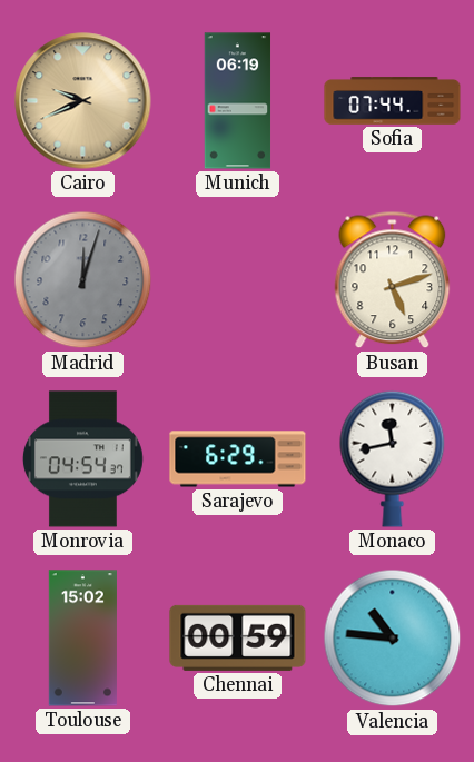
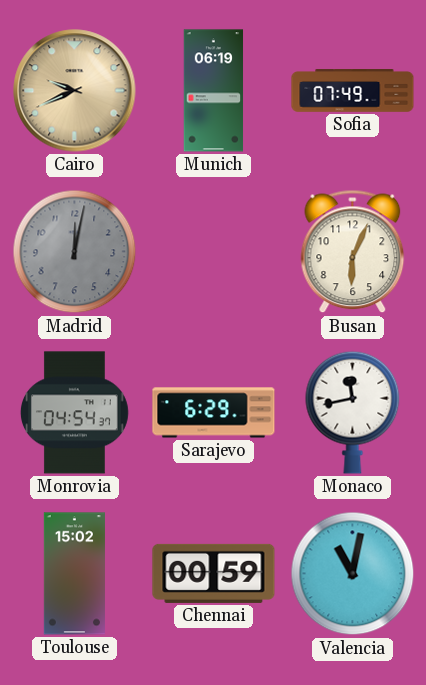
Sofia: 07:44 -> 07:49
Madrid: 12:03 -> 12:02
Busan: 5:12 -> 6:04
Valencia: 10:46 -> 11:02
